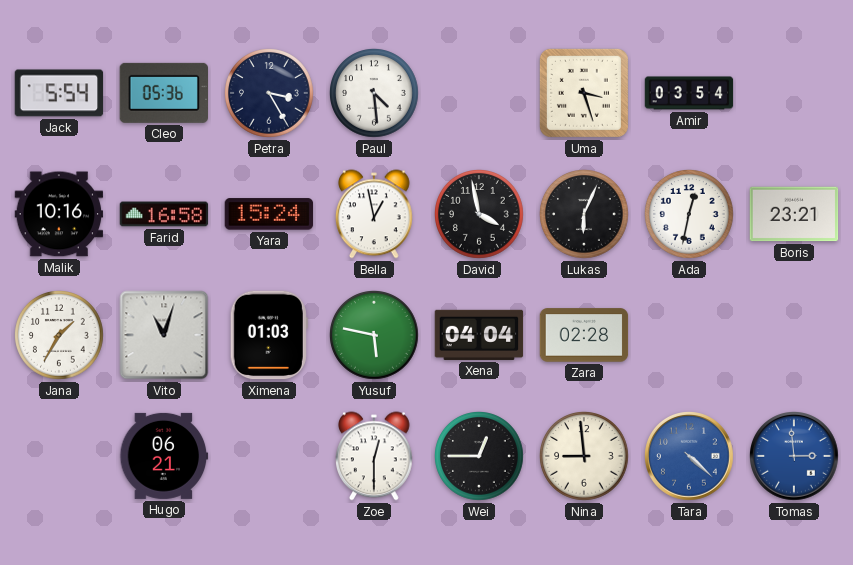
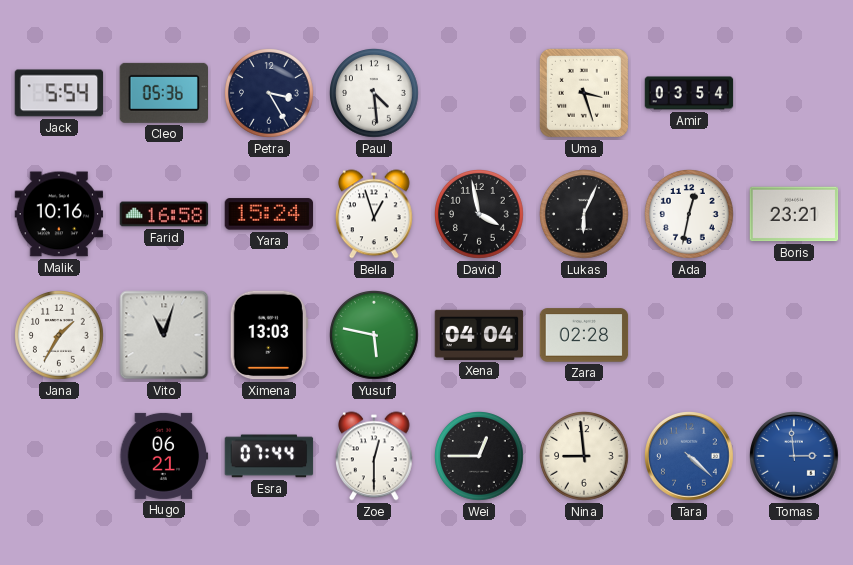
Bella: 12:58 -> 12:57
Ximena: 01:03 -> 13:03
Esra: none -> 07:44
